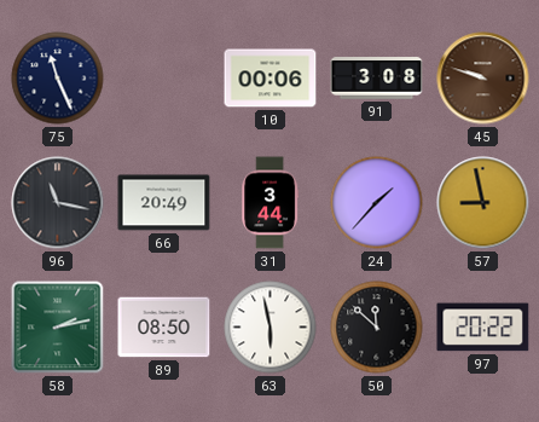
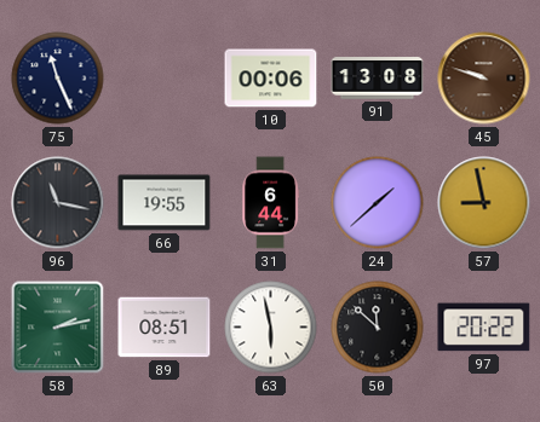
91: 3:08 -> 13:08
66: 20:49 -> 19:55
31: 3:44 -> 6:44
24: 1:37 -> 1:38
89: 08:50 -> 08:51
